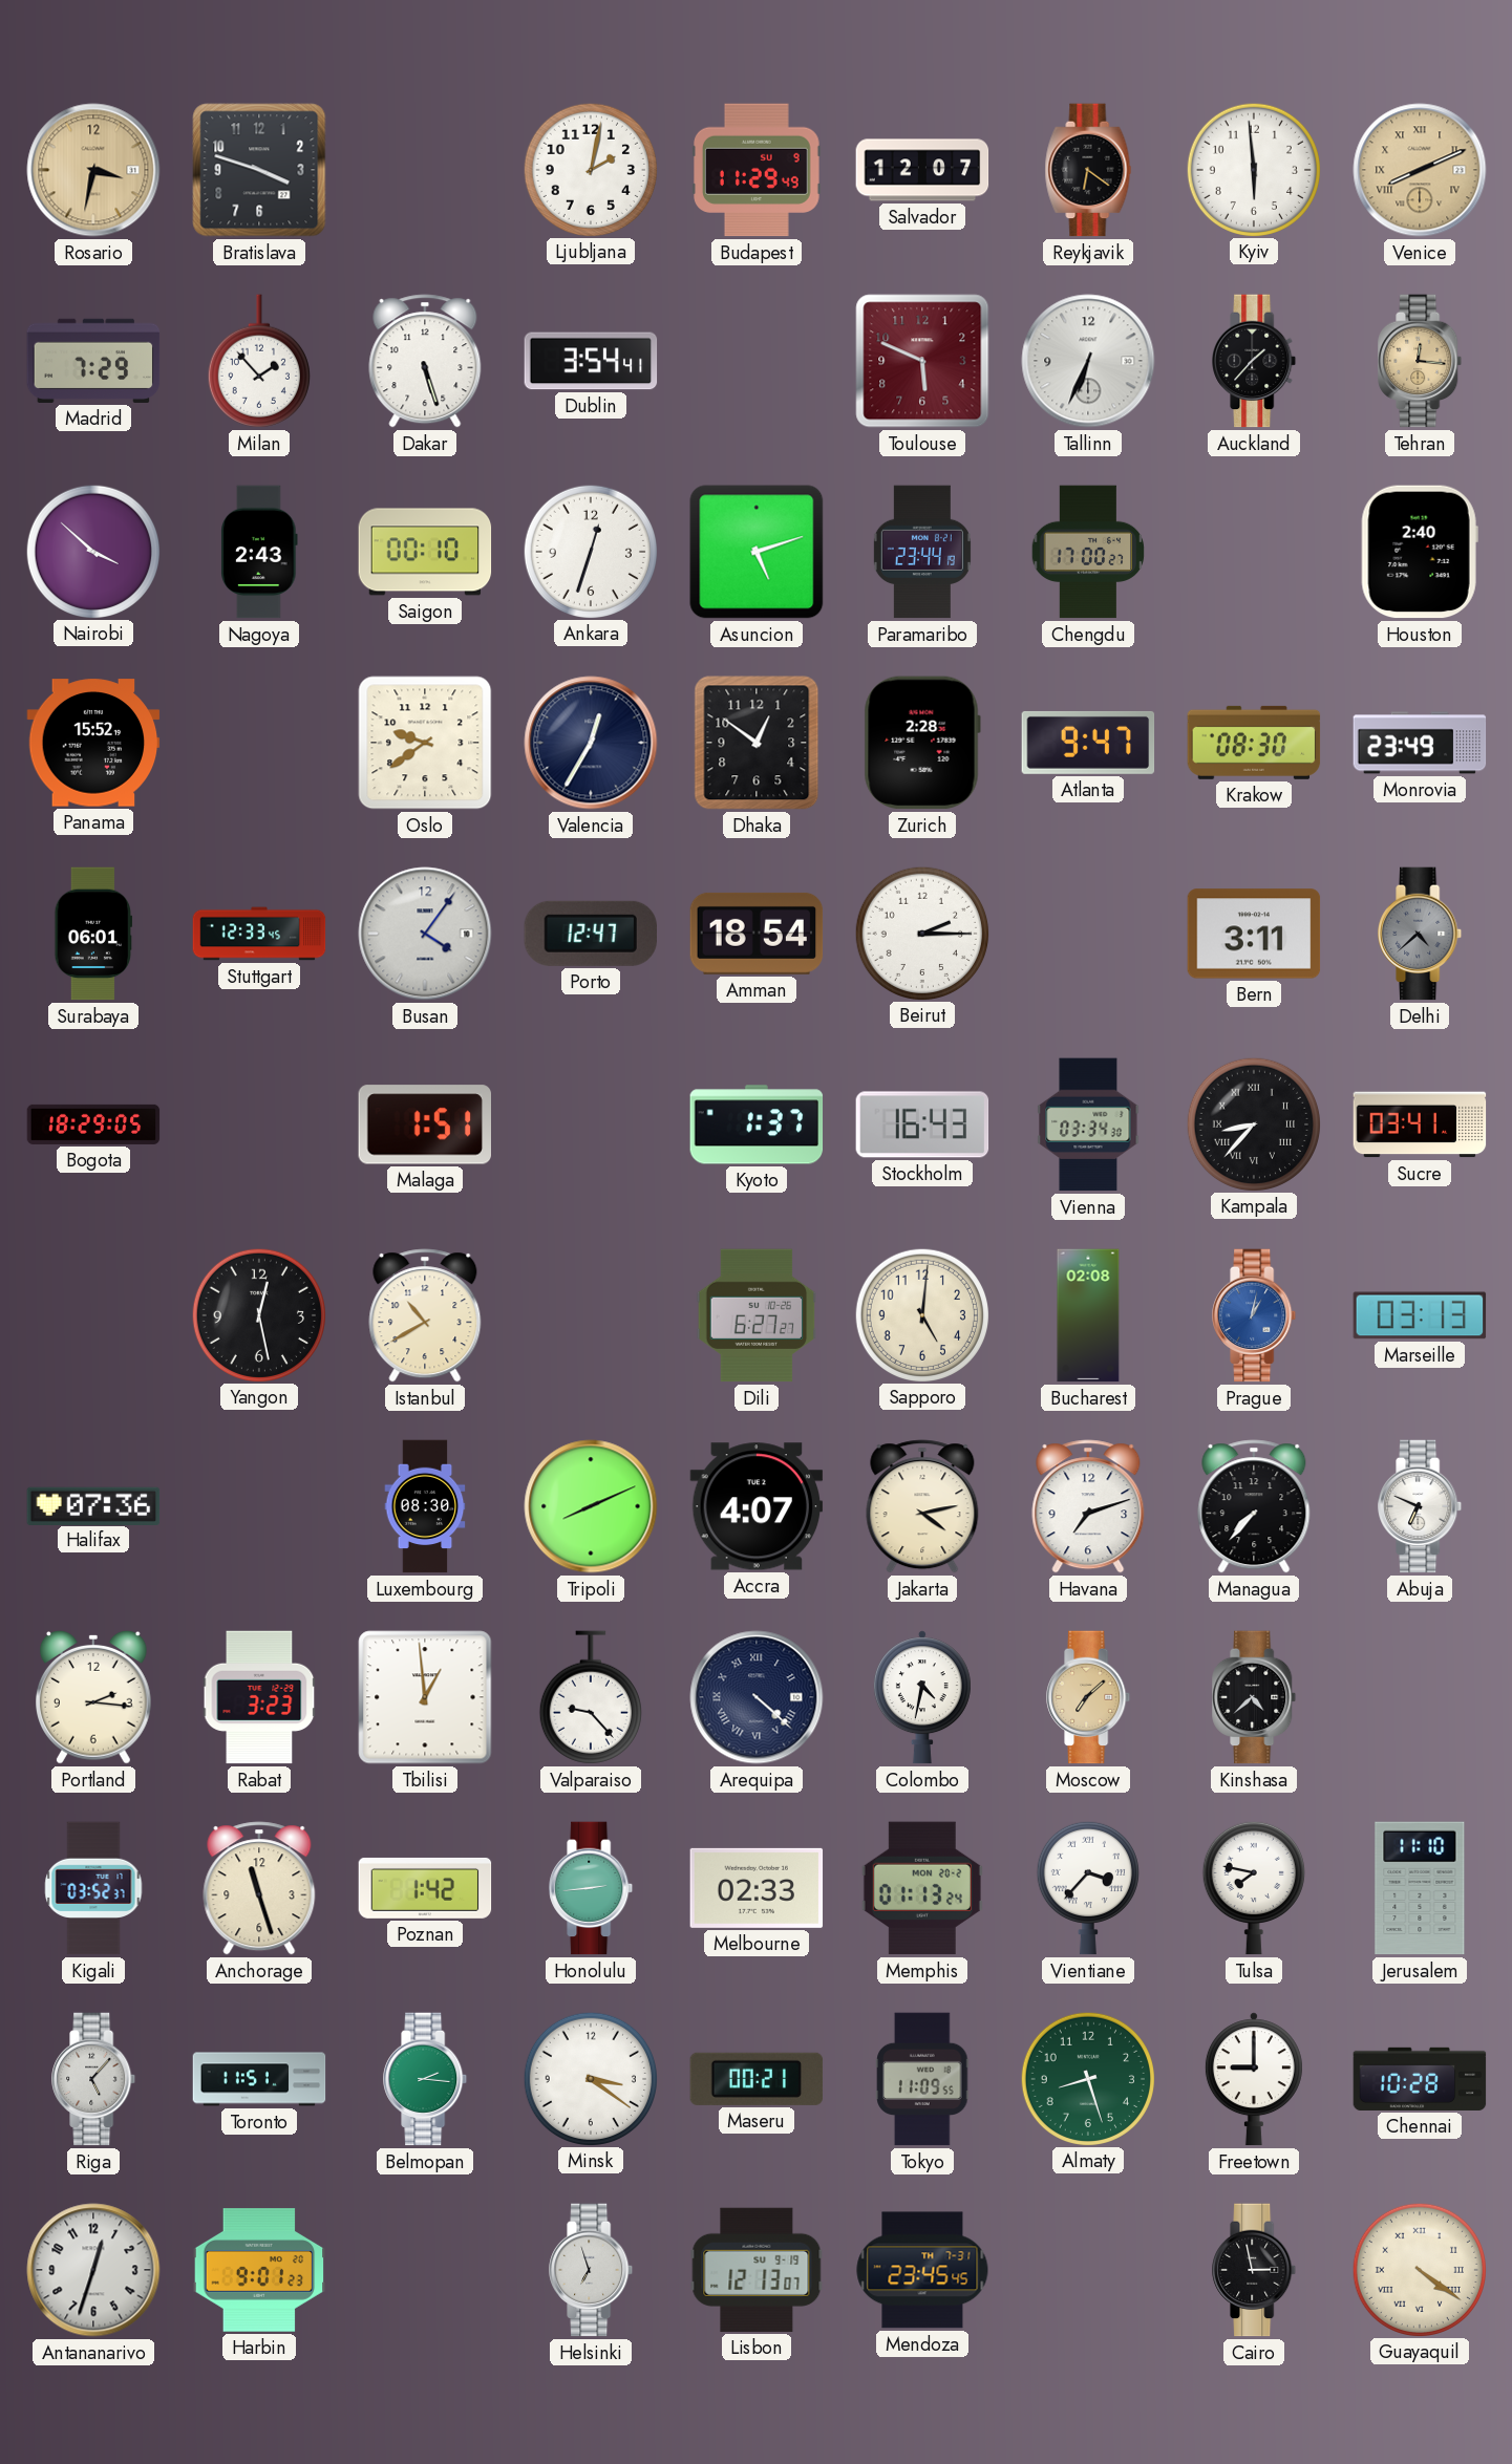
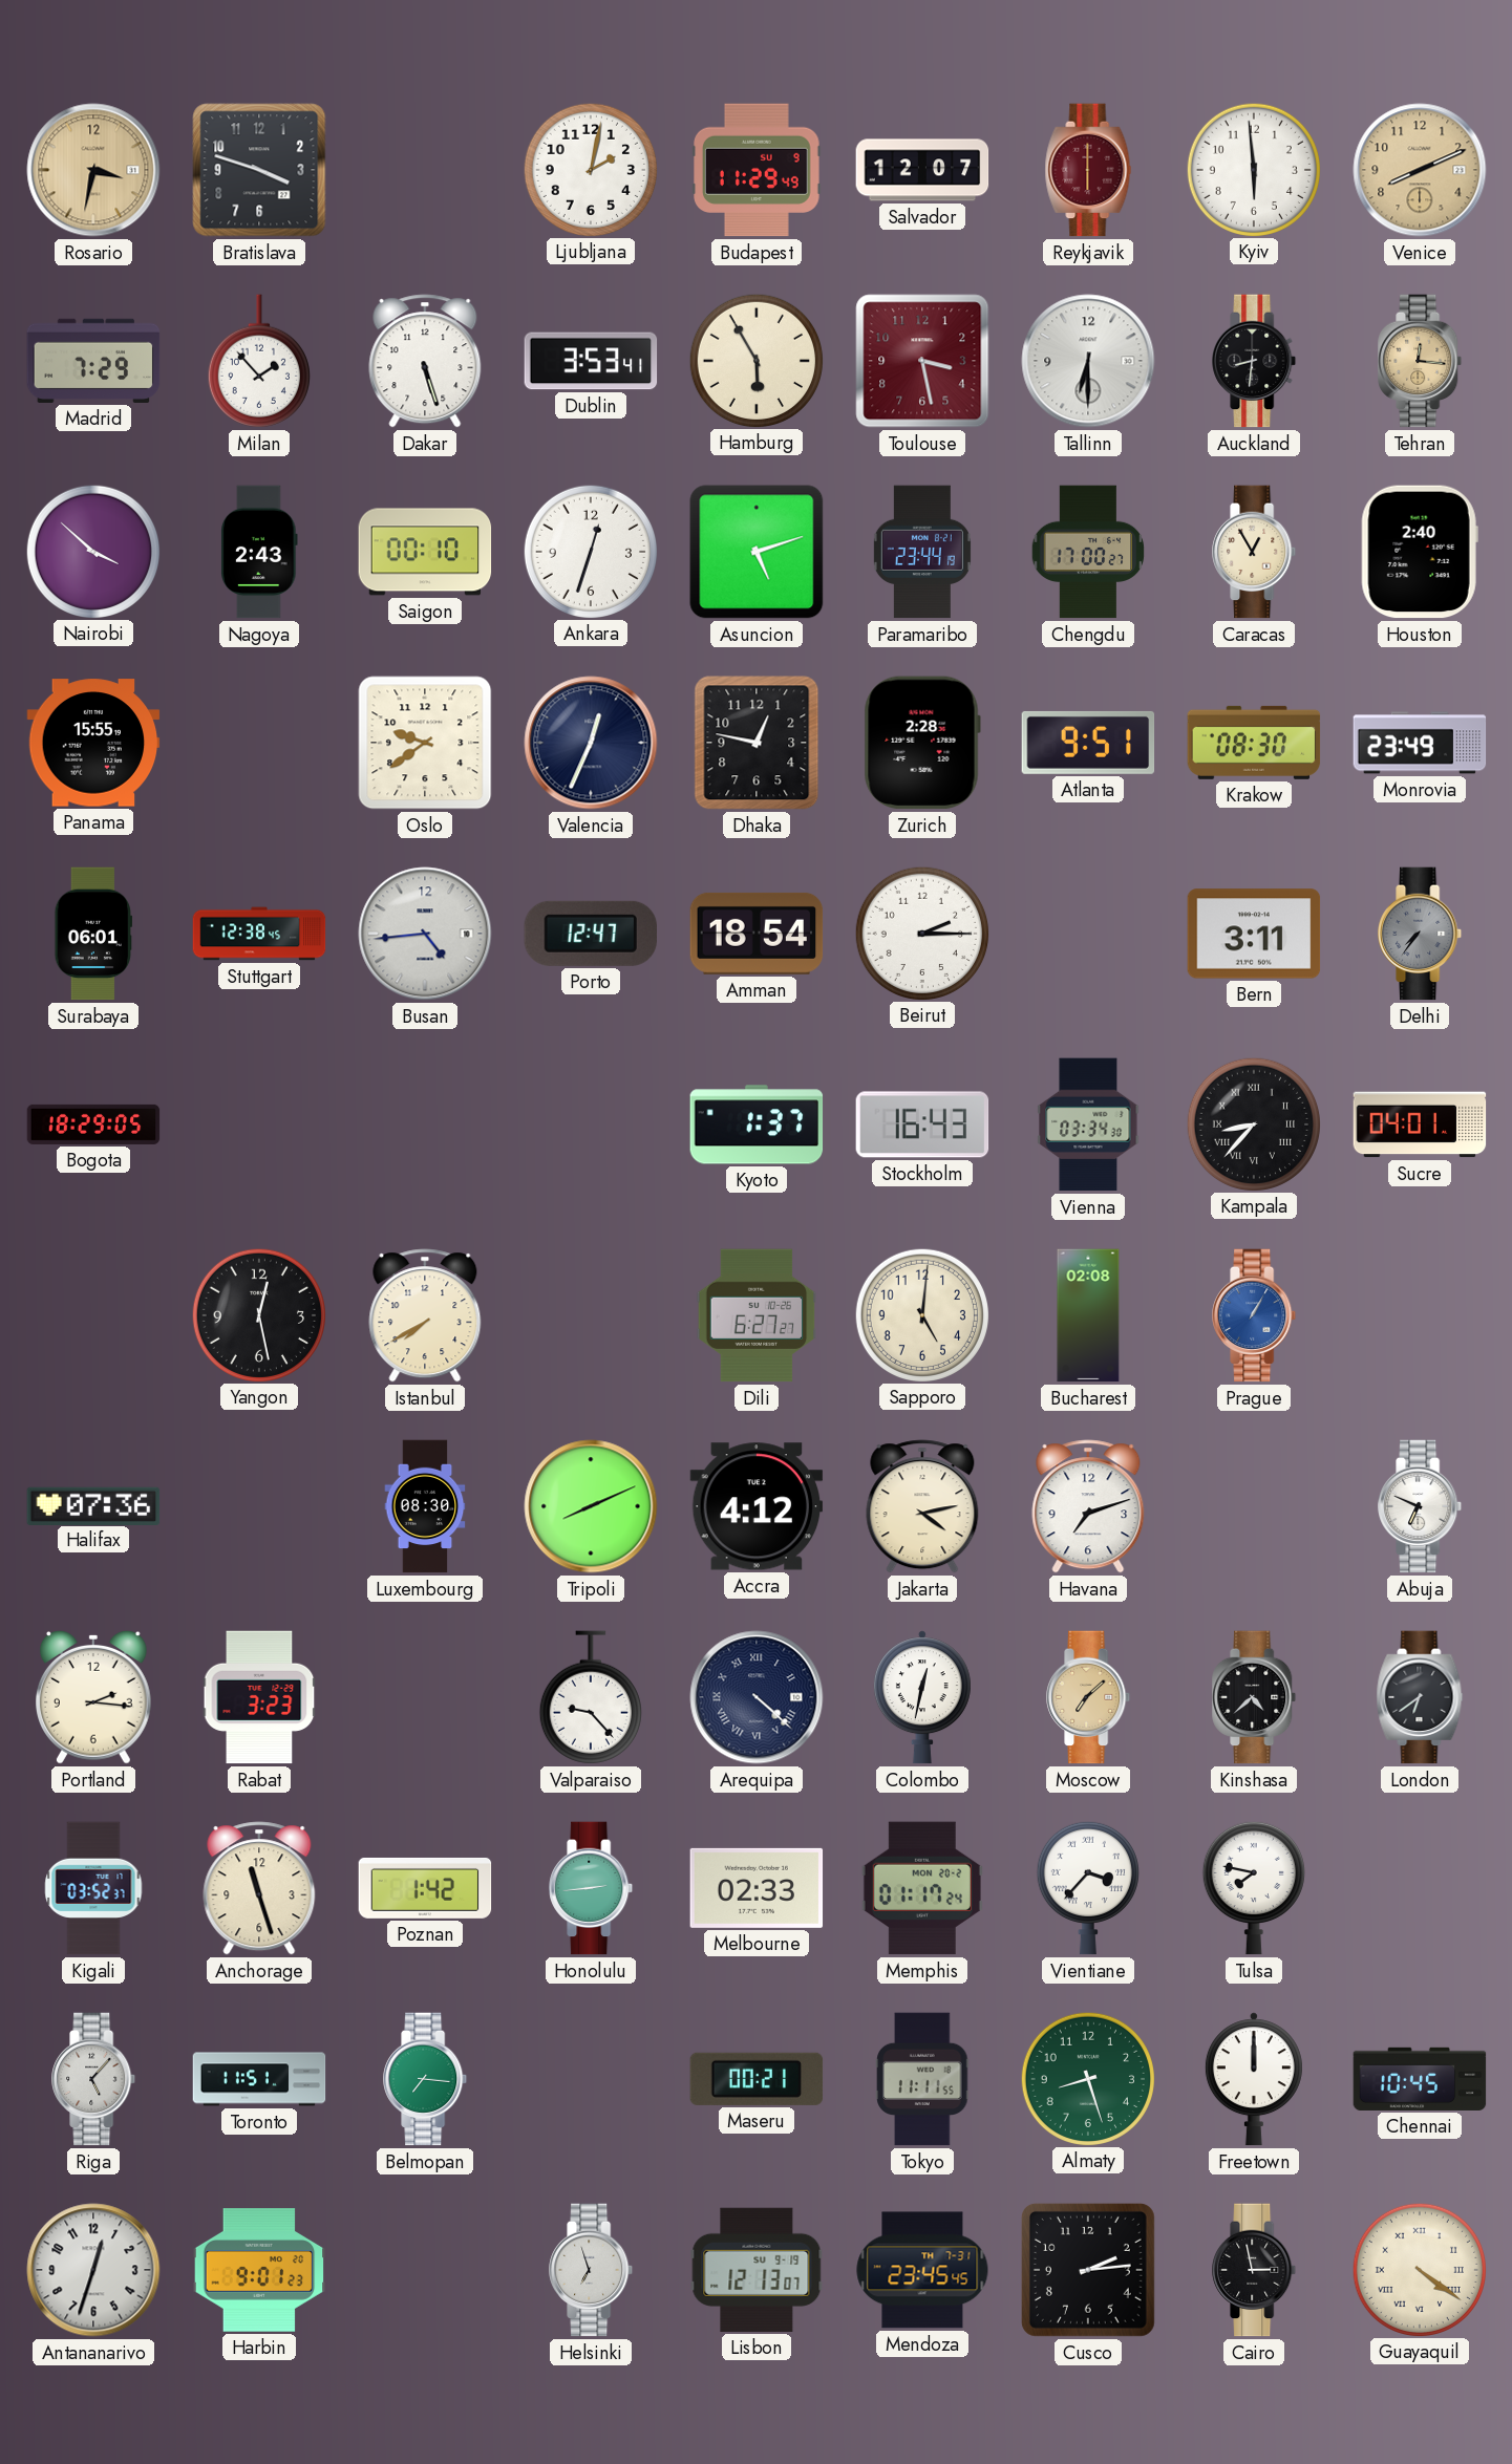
Reykjavik: 6:21 -> 6:00
Reykjavik dial: black -> burgundy
Venice numerals: Roman -> Arabic
Dublin: 3:54 -> 3:53
Hamburg: none -> 5:55
Toulouse: 5:49 -> 3:28
Tallinn: 6:34 -> 6:30
Auckland: 1:37 -> 8:31
Caracas: none -> 12:55
Panama: 15:52 -> 15:55
Valencia: 12:35 -> 12:34
Dhaka: 12:51 -> 12:47
Atlanta: 9:47 -> 9:51
Stuttgart: 12:33 -> 12:38
Busan: 4:06 -> 4:44
Delhi: 4:38 -> 7:36
Malaga: 1:51 -> none
Sucre: 03:41 -> 04:01
Istanbul: 10:40 -> 7:40
Prague: 1:02 -> 1:05
Marseille: 03:13 -> none
Accra: 4:07 -> 4:12
Managua: 7:37 -> none
Tbilisi: 12:59 -> none
Colombo: 4:32 -> 12:32
London: none -> 6:39
Memphis: 01:13 -> 01:17
Jerusalem: 11:10 -> none
Belmopan: 2:16 -> 7:16
Minsk: 3:21 -> none
Tokyo: 11:09 -> 11:11
Freetown: 9:00 -> 12:00
Chennai: 10:28 -> 10:45
Cusco: none -> 2:14
